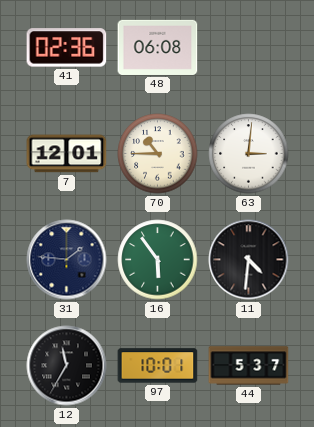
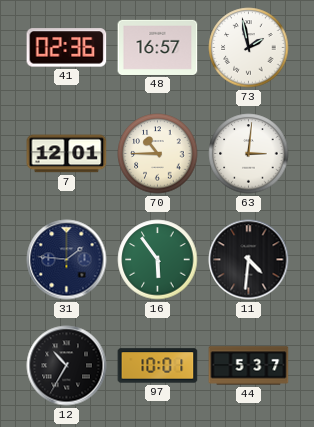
48: 06:08 -> 16:57
73: none -> 1:58
12: 11:35 -> 10:35
